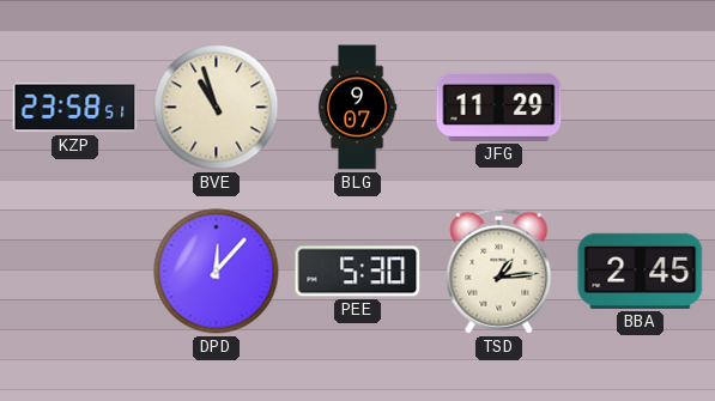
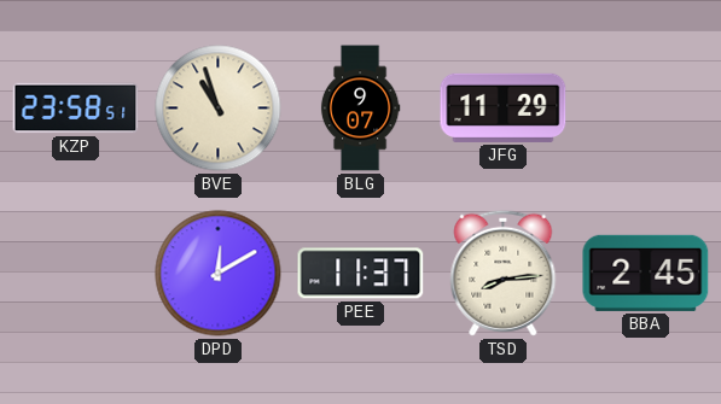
DPD: 12:07 -> 12:10
PEE: 5:30 -> 11:37
TSD: 1:14 -> 8:14
